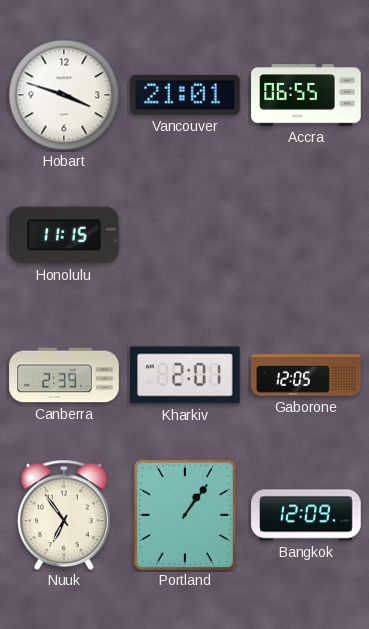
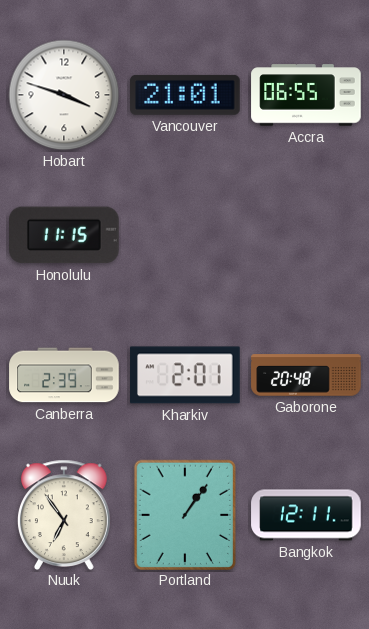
Gaborone: 12:05 -> 20:48
Bangkok: 12:09 -> 12:11
